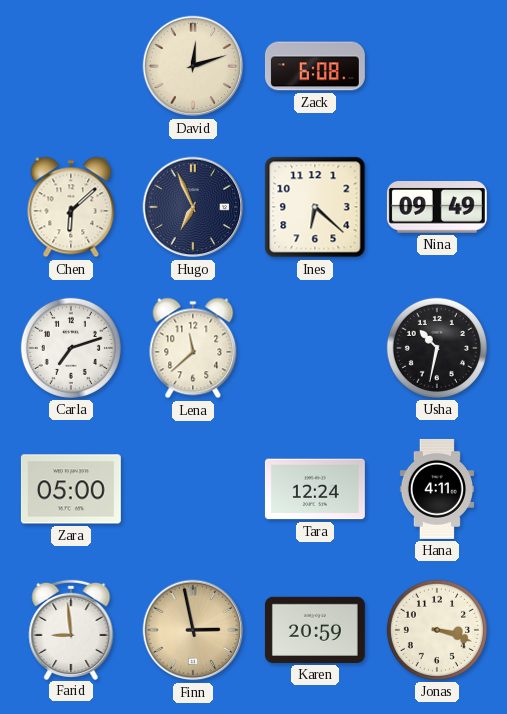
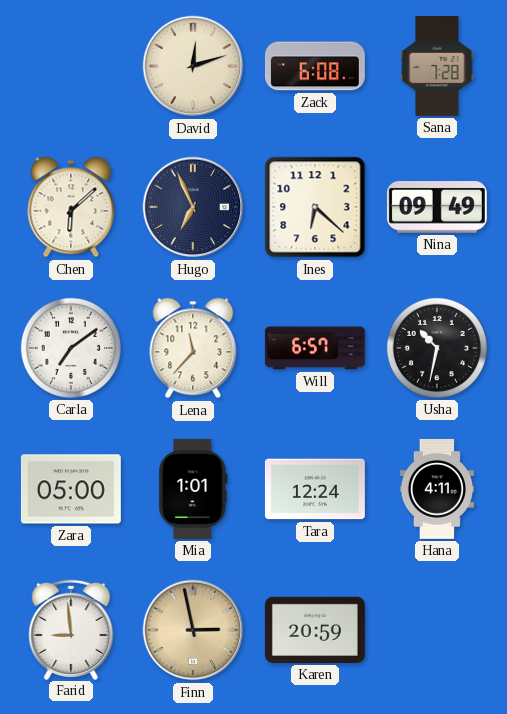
Sana: none -> 7:28
Carla: 7:12 -> 7:09
Lena: 11:38 -> 11:37
Will: none -> 6:57
Mia: none -> 1:01
Jonas: 3:18 -> none
